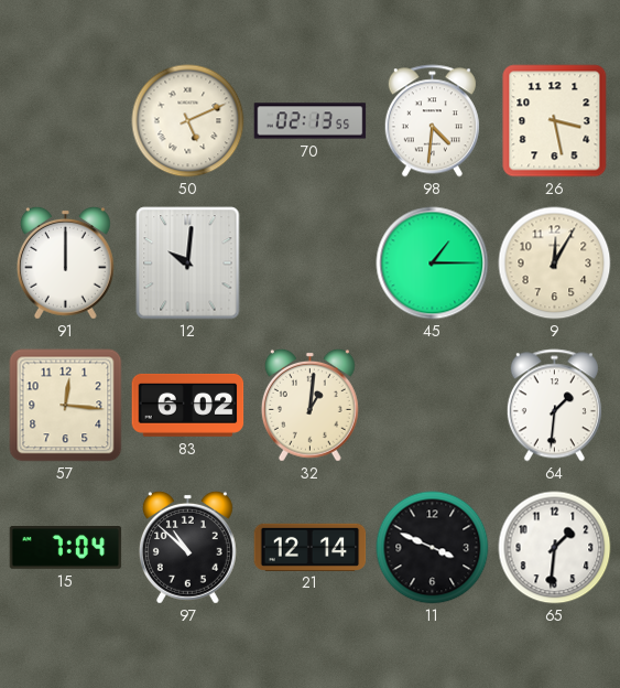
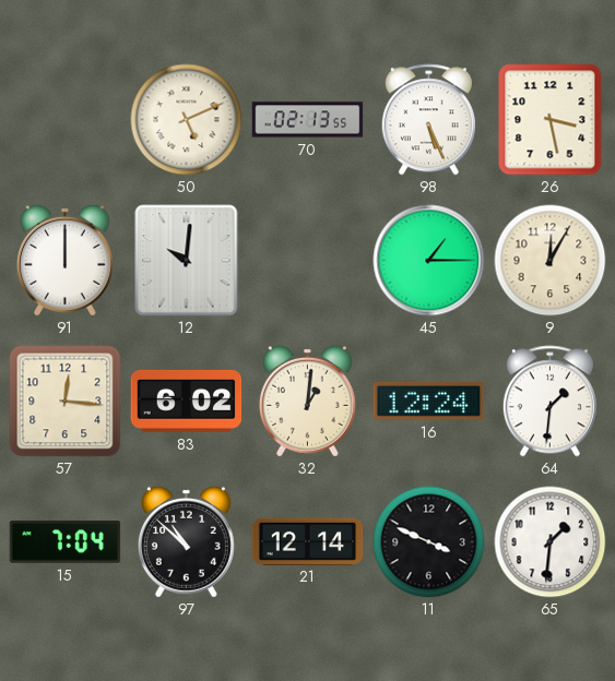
98: 4:31 -> 5:26
16: none -> 12:24
